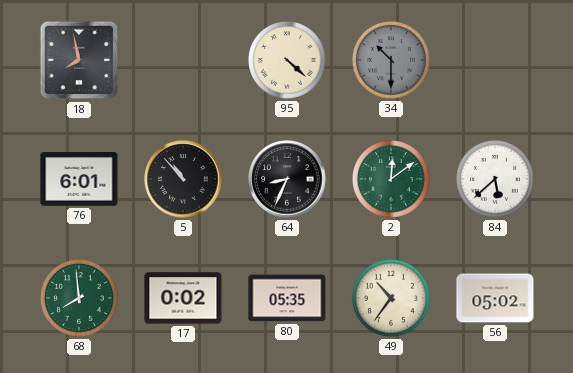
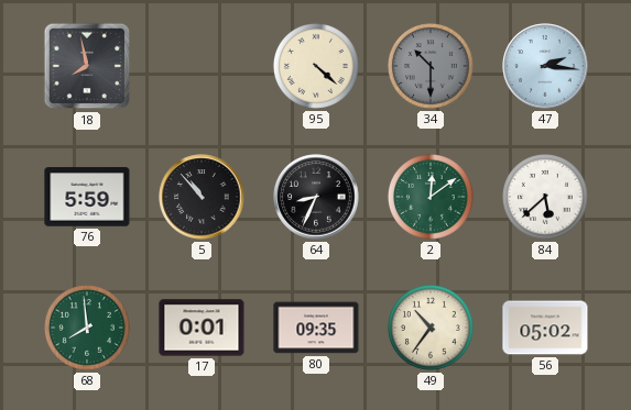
47: none -> 2:16
76: 6:01 -> 5:59
17: 0:02 -> 0:01
80: 05:35 -> 09:35
